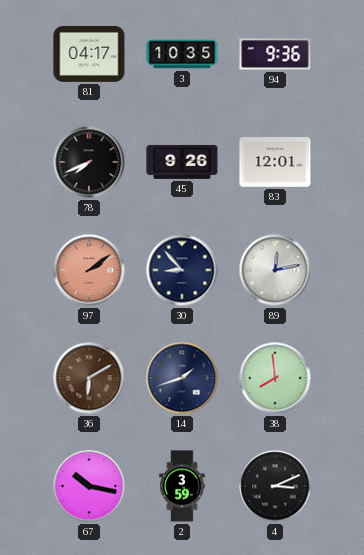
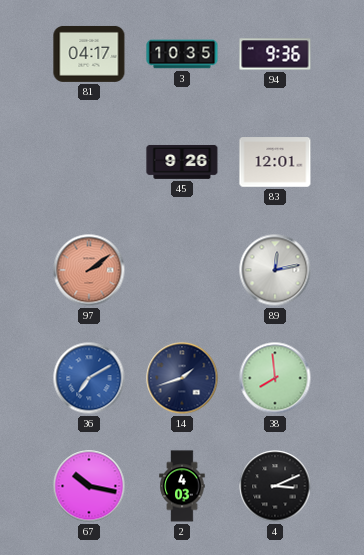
78: 7:41 -> none
30: 8:53 -> none
36: 6:10 -> 7:10
36 dial: brown -> blue
2: 3:59 -> 4:03
